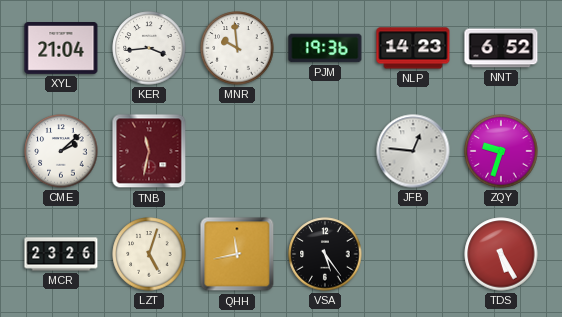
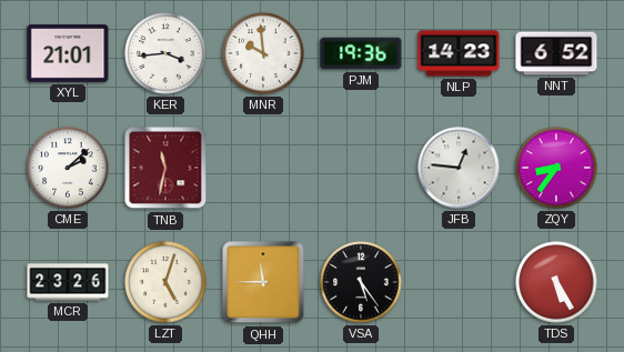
XYL: 21:04 -> 21:01
ZQY: 9:33 -> 8:36
QHH: 11:43 -> 11:45
